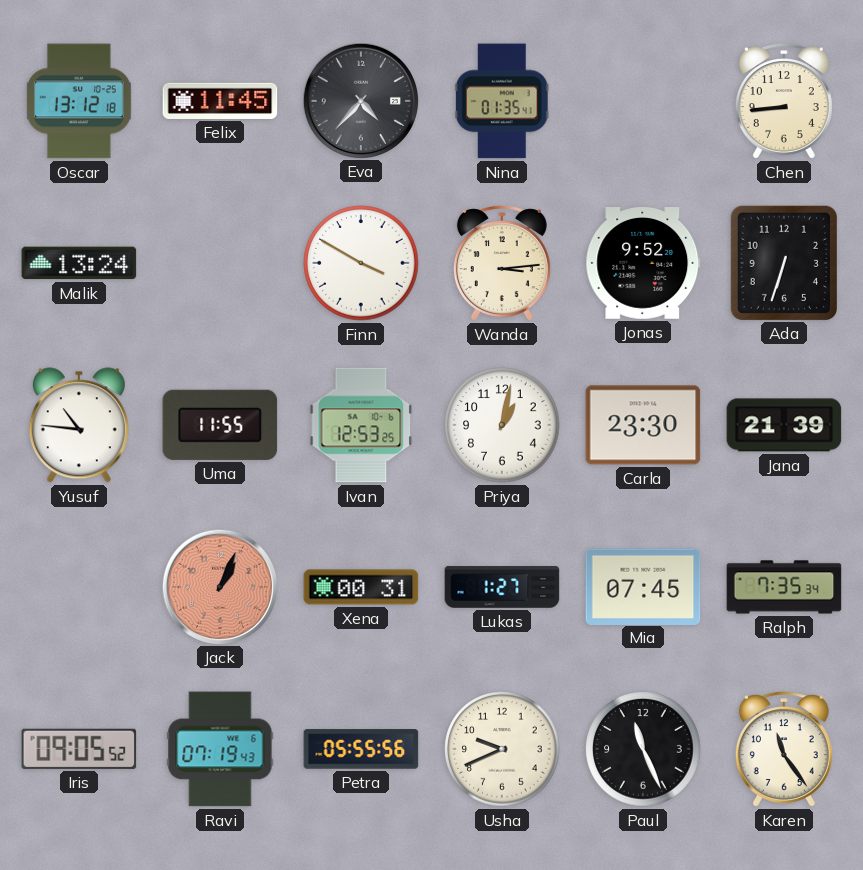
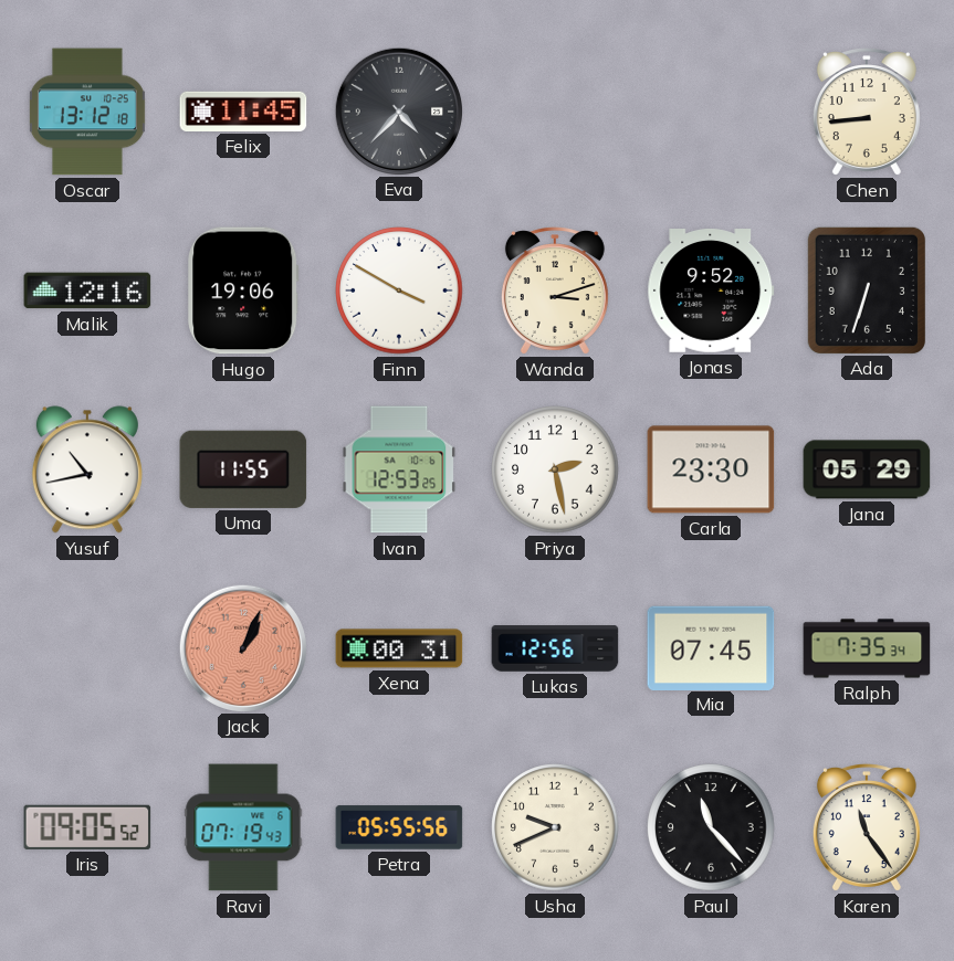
Nina: 01:35 -> none
Malik: 13:24 -> 12:16
Hugo: none -> 19:06
Wanda: 3:14 -> 3:12
Yusuf: 10:46 -> 10:43
Priya: 1:02 -> 2:28
Jana: 21:39 -> 05:29
Lukas: 1:27 -> 12:56
Paul: 11:26 -> 11:23
